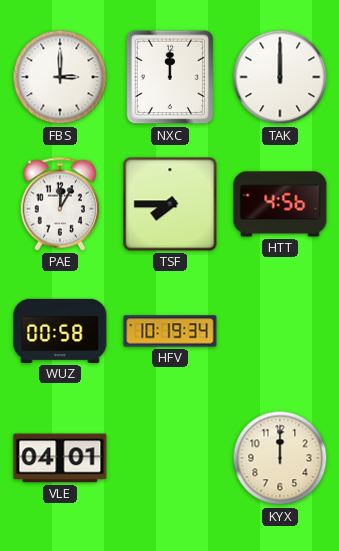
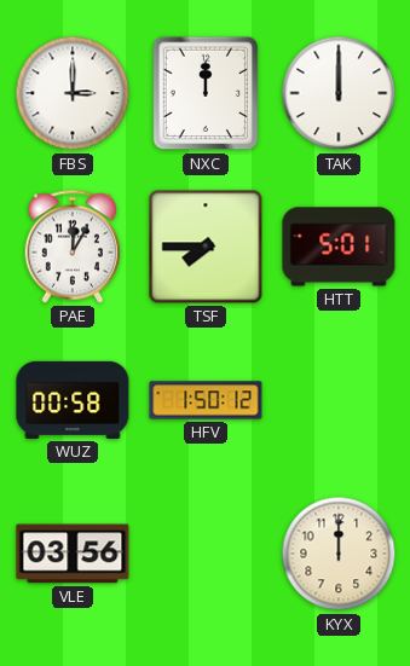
HTT: 4:56 -> 5:01
HFV: 10:19 -> 1:50
VLE: 04:01 -> 03:56
